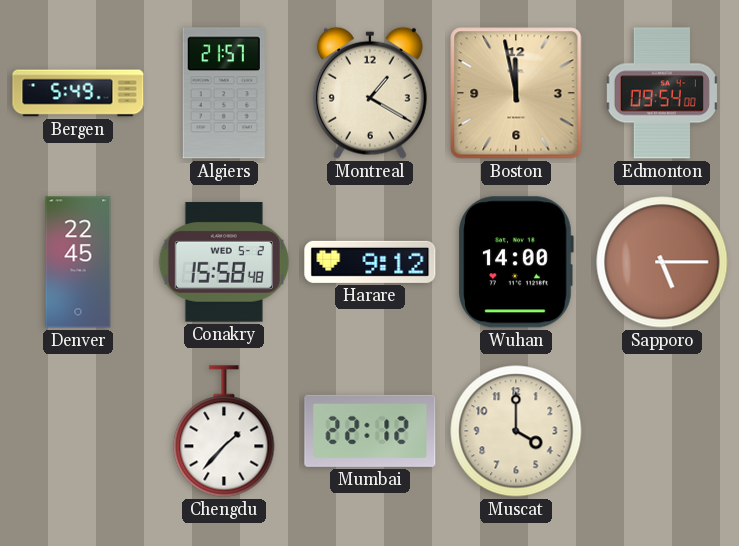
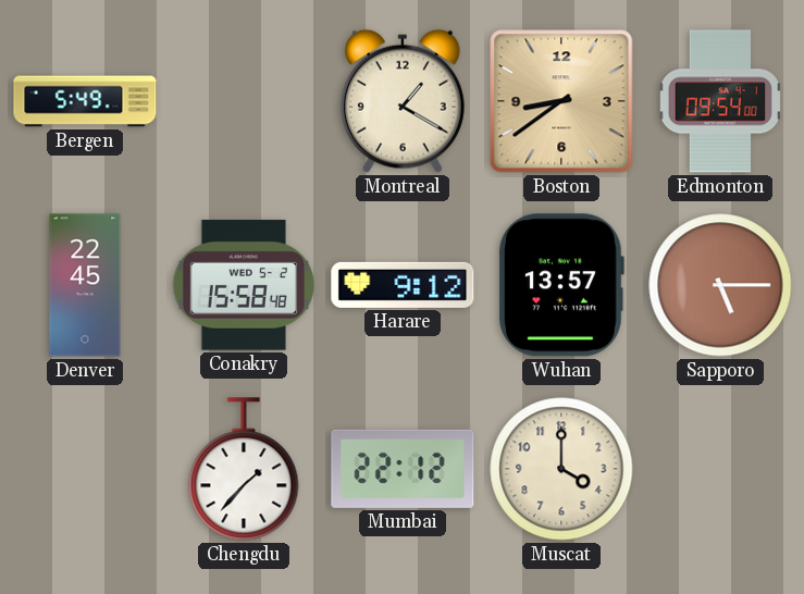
Algiers: 21:57 -> none
Boston: 11:58 -> 8:39
Wuhan: 14:00 -> 13:57
